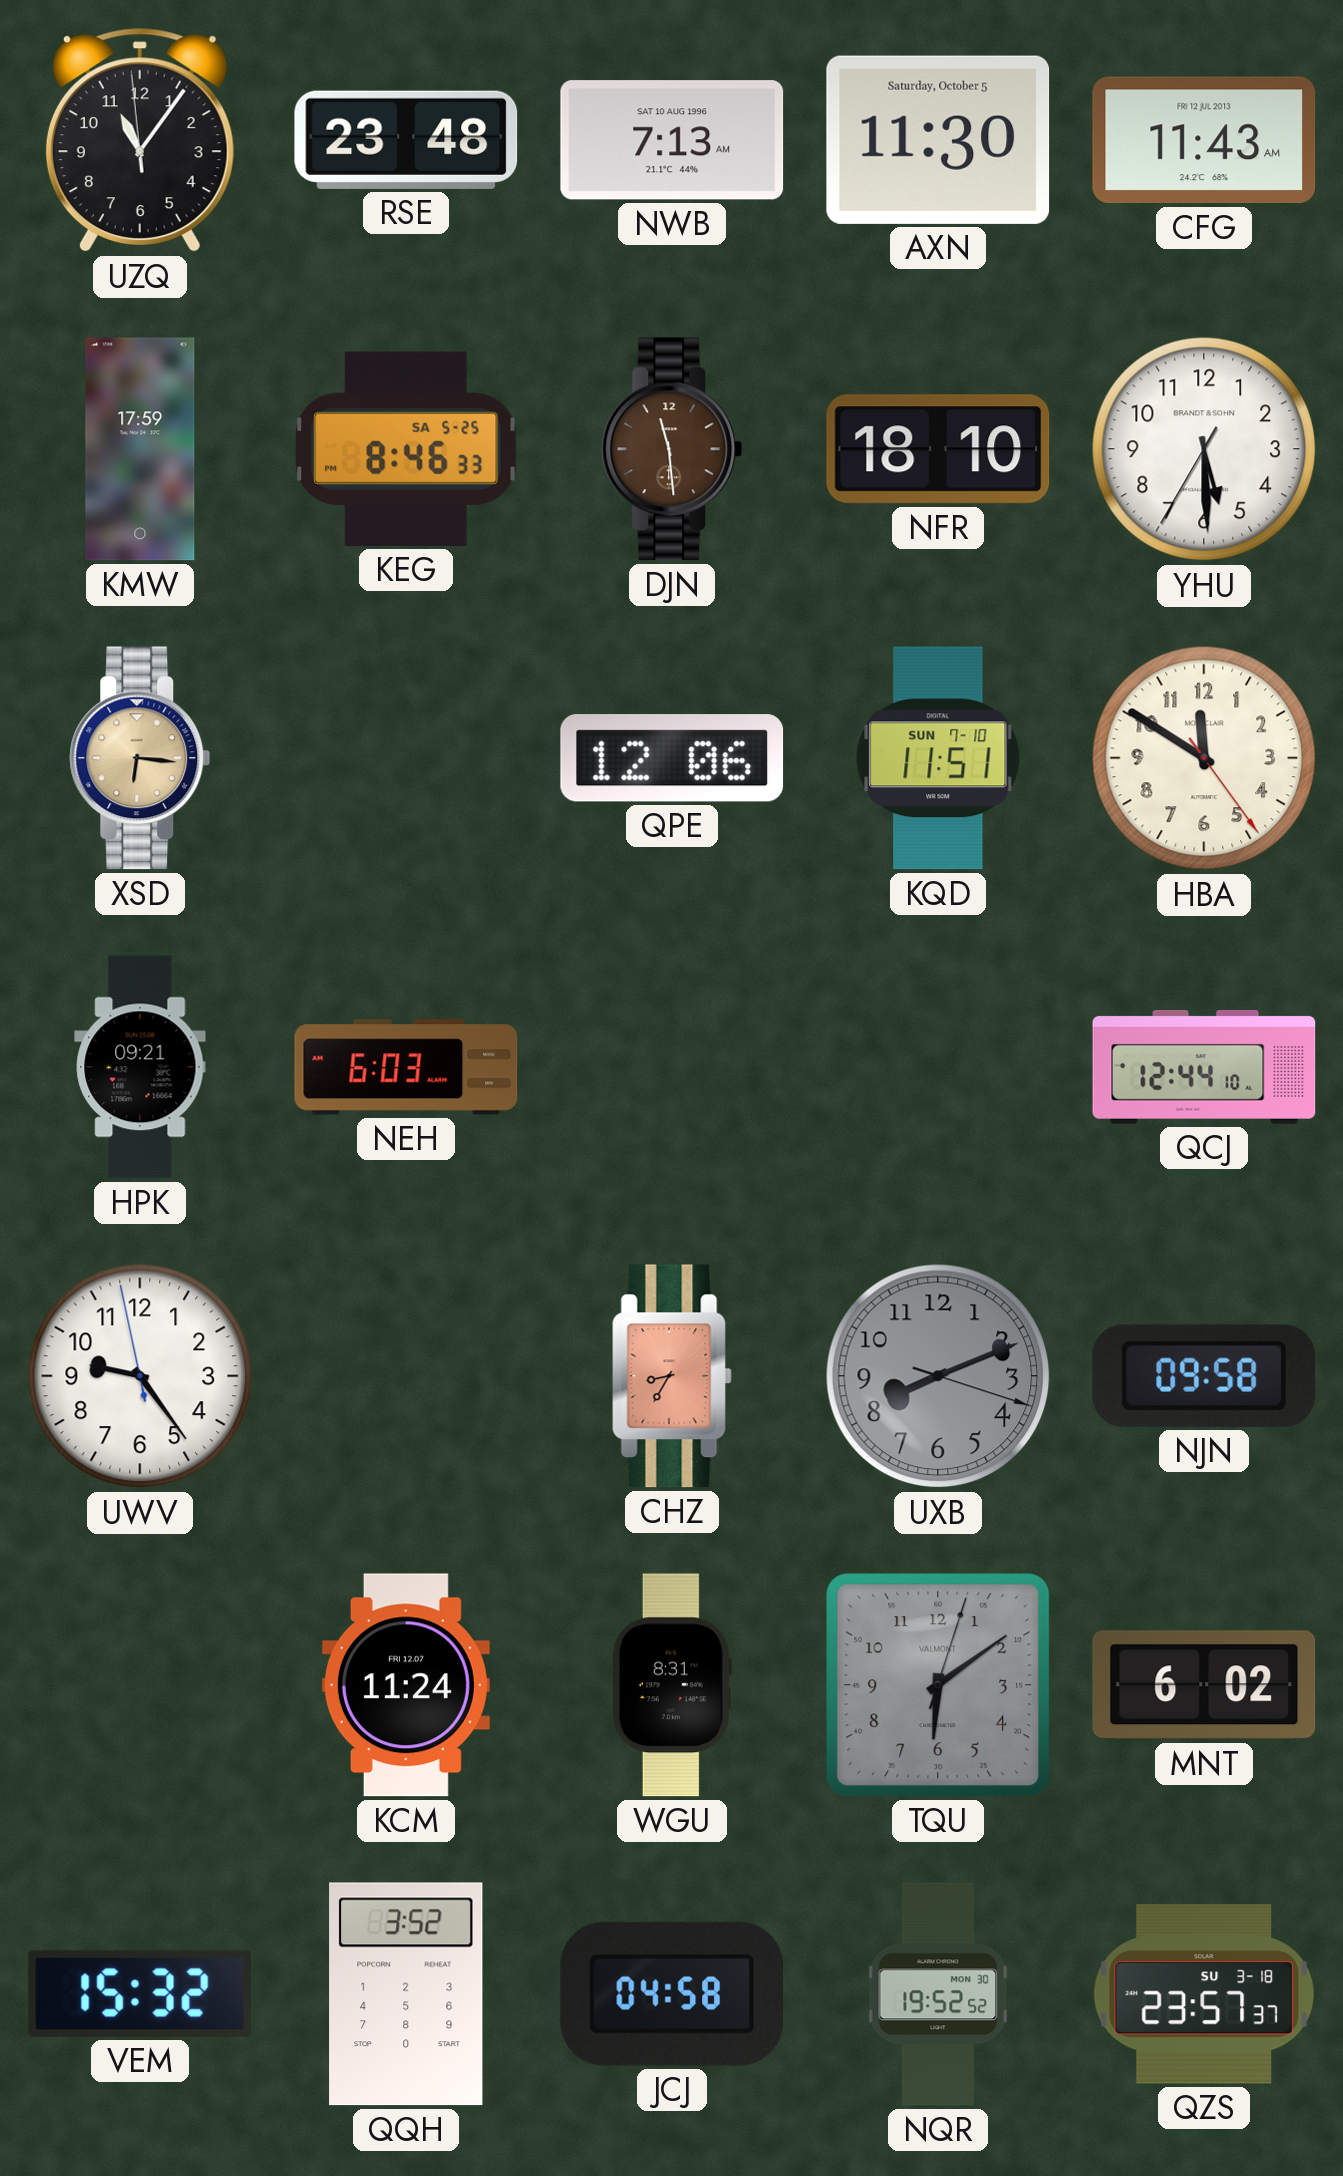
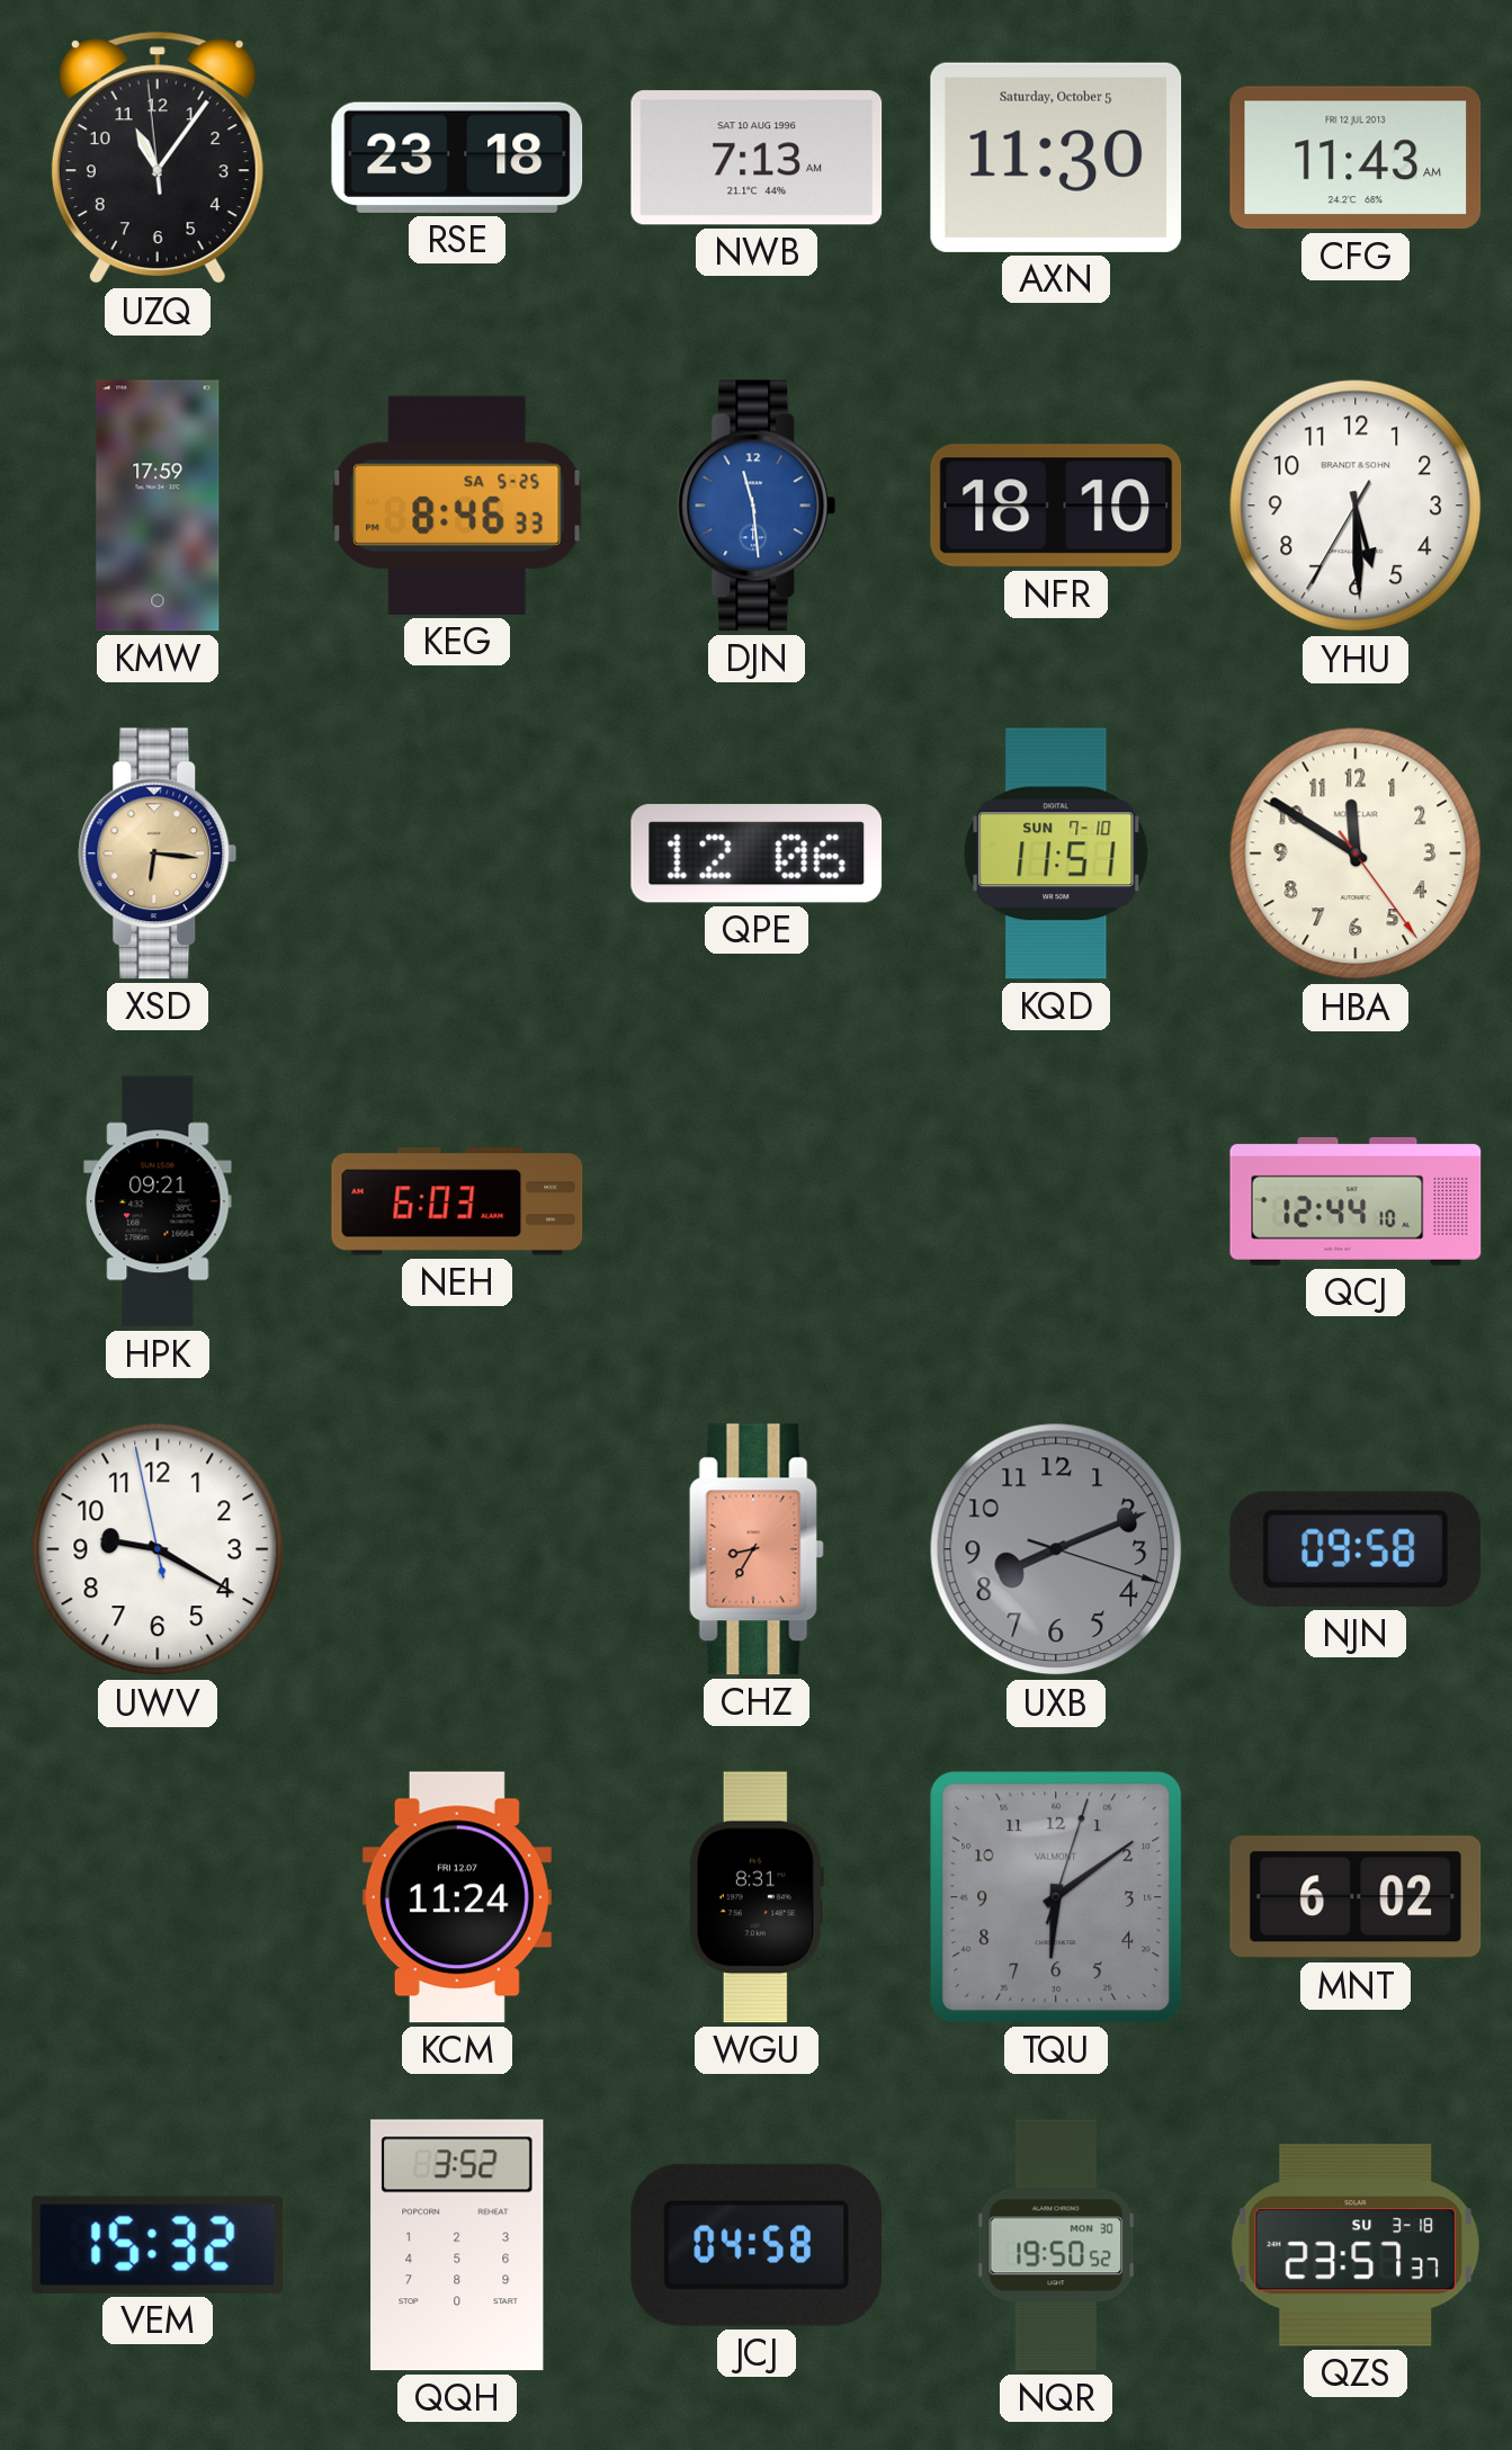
RSE: 23:48 -> 23:18
DJN dial: brown -> blue
UWV: 9:23 -> 9:19
NQR: 19:52 -> 19:50
